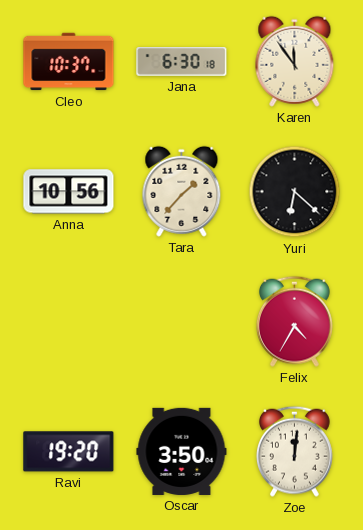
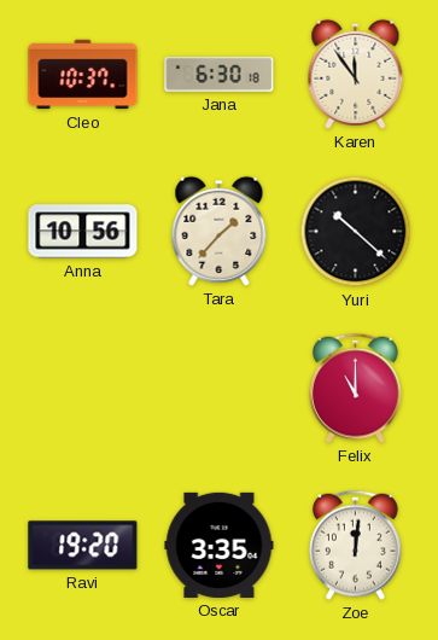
Yuri: 6:22 -> 10:22
Felix: 4:35 -> 11:00
Oscar: 3:50 -> 3:35
